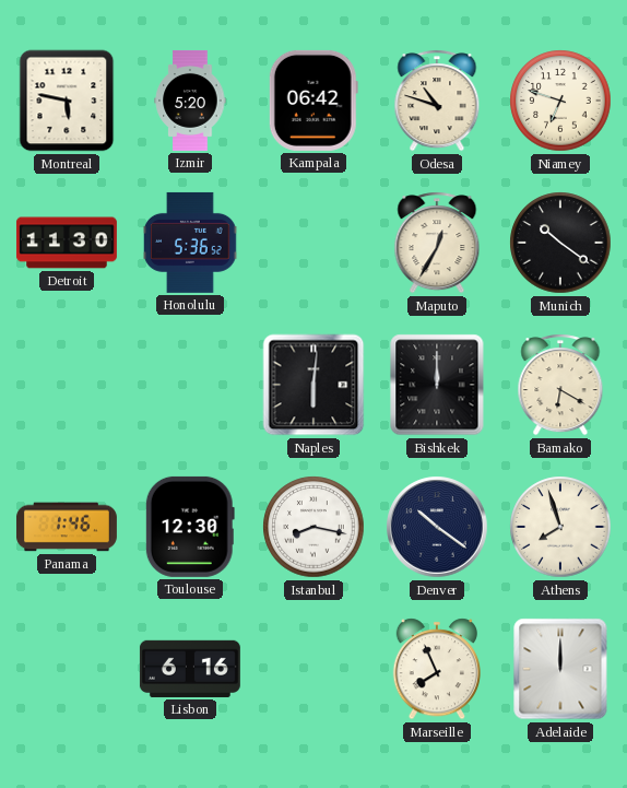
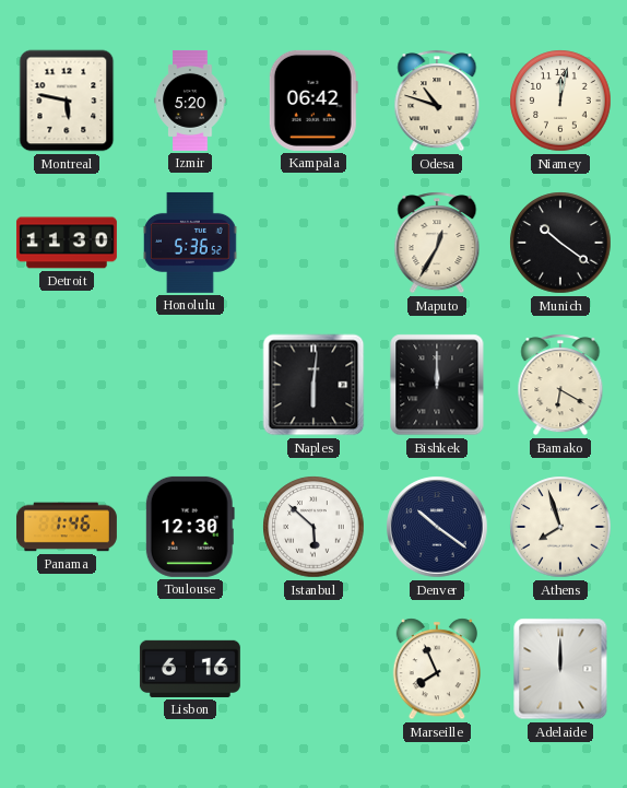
Niamey: 6:48 -> 12:02
Istanbul: 8:17 -> 5:52
